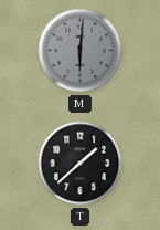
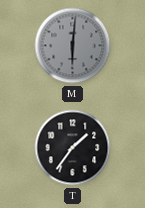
T: 1:38 -> 1:36
